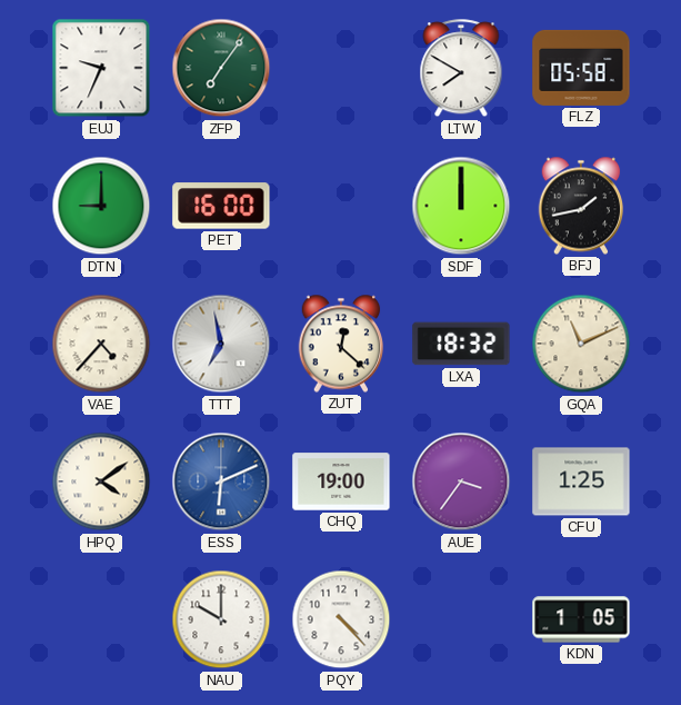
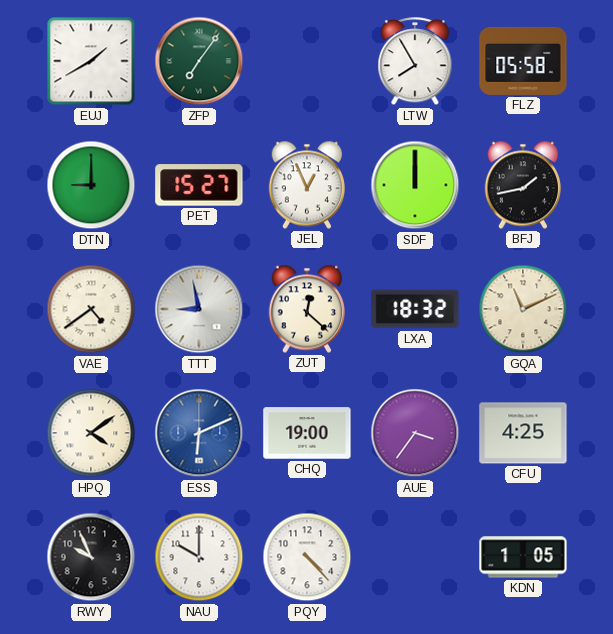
EUJ: 9:34 -> 1:40
LTW: 7:50 -> 7:55
PET: 16:00 -> 15:27
JEL: none -> 12:56
VAE: 4:37 -> 4:39
TTT: 6:58 -> 8:58
CFU: 1:25 -> 4:25
RWY: none -> 9:56
